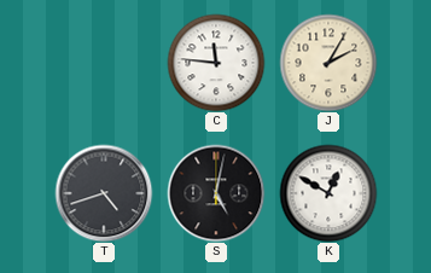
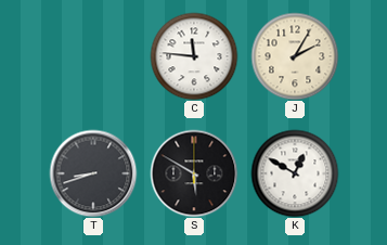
T: 4:42 -> 8:42
S: 5:02 -> 5:50
